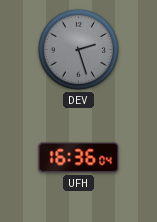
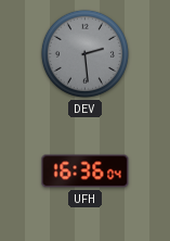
DEV: 2:27 -> 2:29
